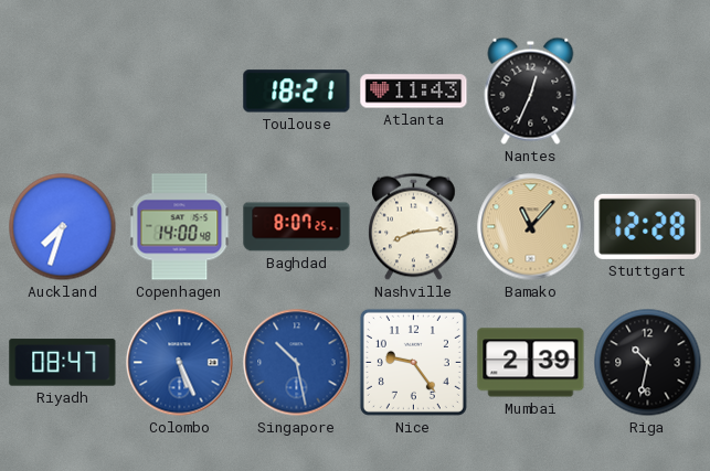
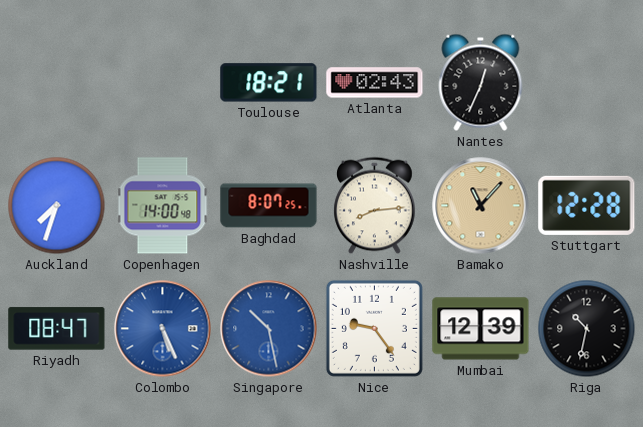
Atlanta: 11:43 -> 02:43
Mumbai: 2:39 -> 12:39
